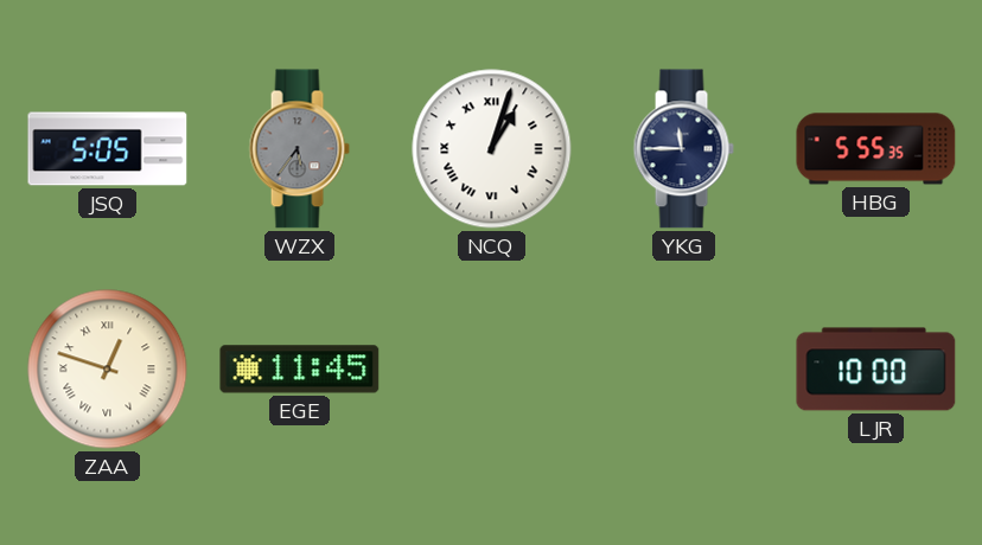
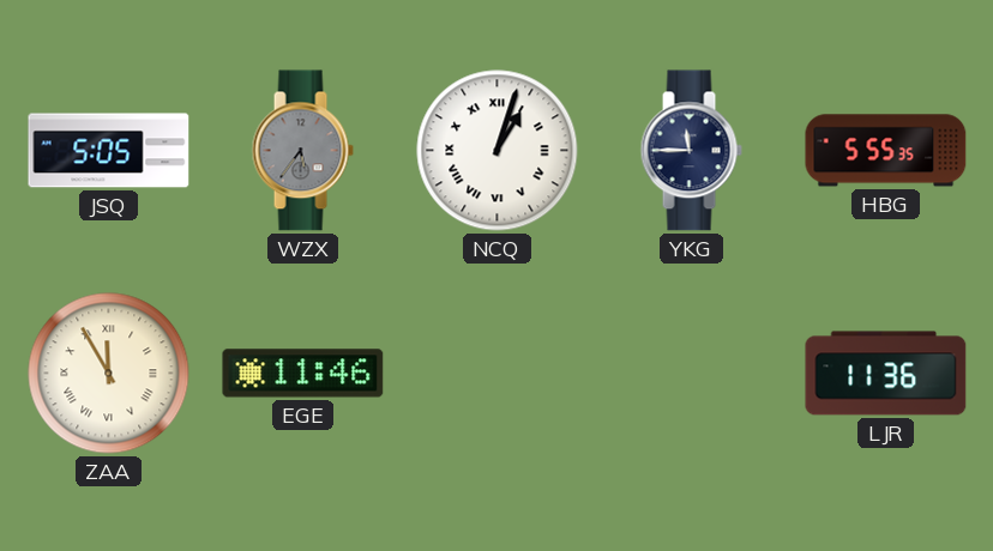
ZAA: 12:48 -> 11:55
EGE: 11:45 -> 11:46
LJR: 10:00 -> 11:36
